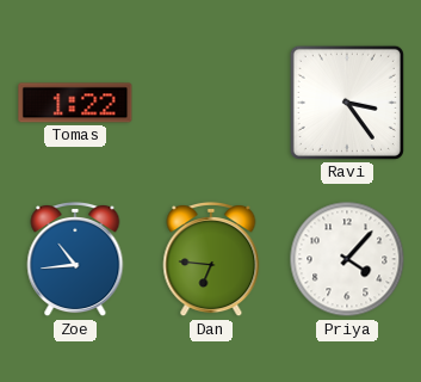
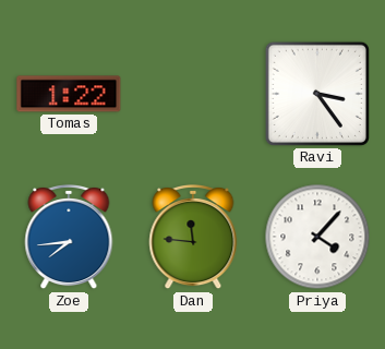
Zoe: 10:44 -> 7:44
Dan: 6:46 -> 11:46
